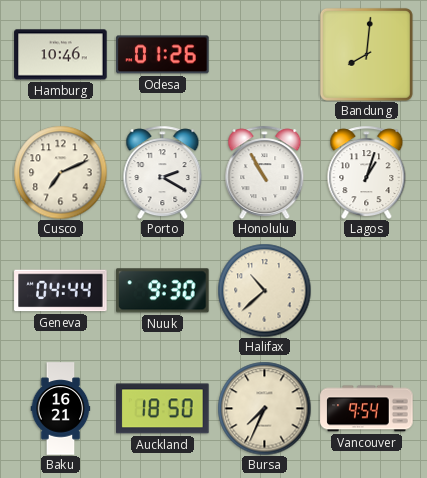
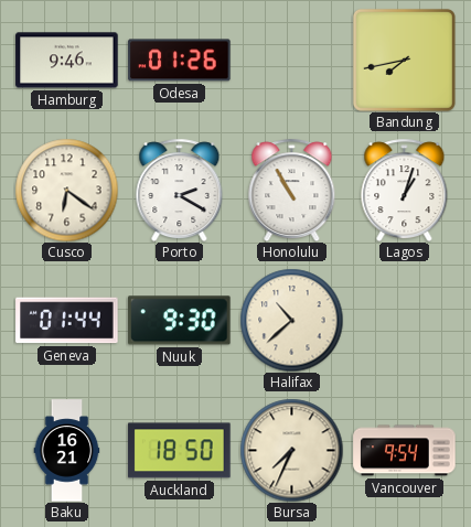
Hamburg: 10:46 -> 9:46
Bandung: 8:01 -> 7:43
Cusco: 7:11 -> 6:21
Geneva: 04:44 -> 01:44
